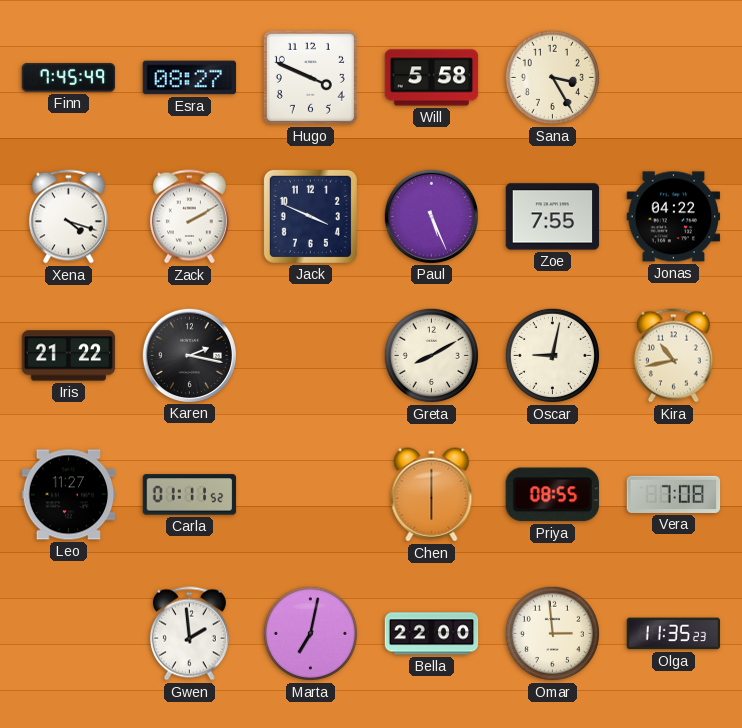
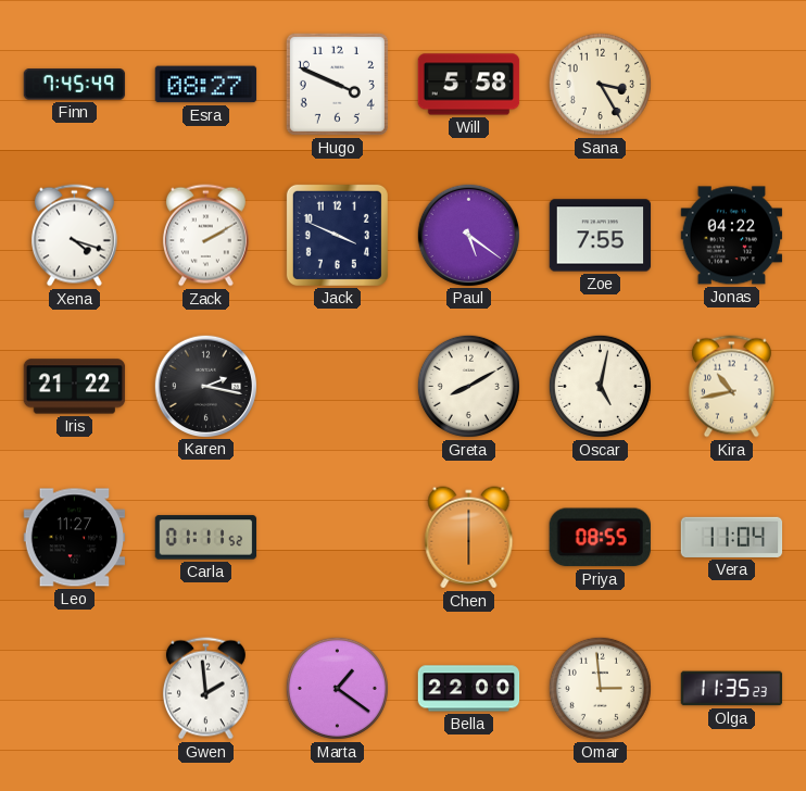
Paul: 5:26 -> 5:21
Oscar: 9:02 -> 5:02
Vera: 7:08 -> 11:04
Marta: 7:02 -> 1:21
